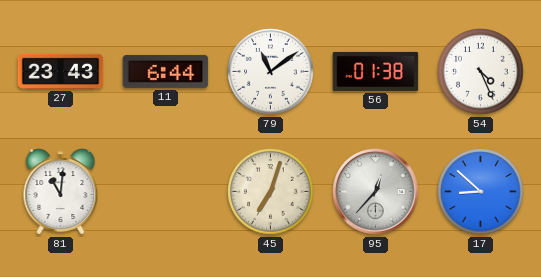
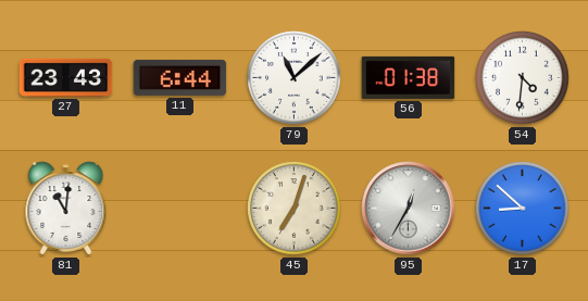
79: 11:09 -> 11:08
54: 4:26 -> 4:31
95: 12:37 -> 12:35
